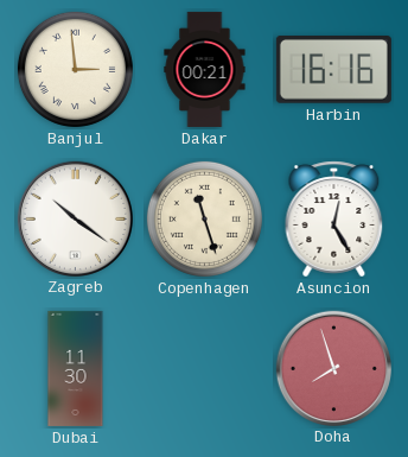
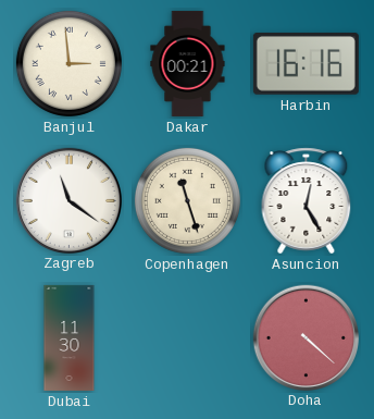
Zagreb: 10:21 -> 11:21
Doha: 7:57 -> 4:22
